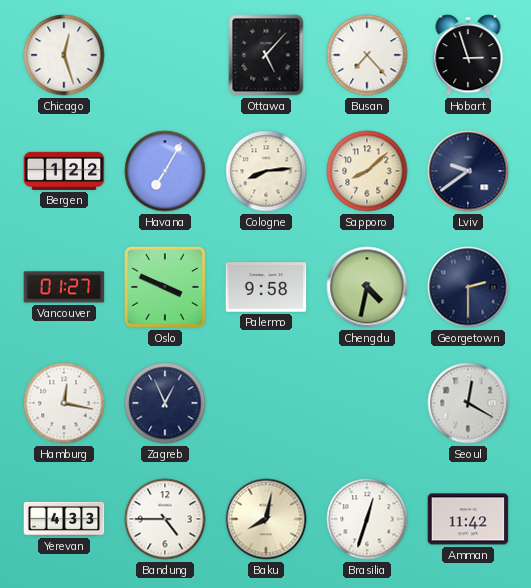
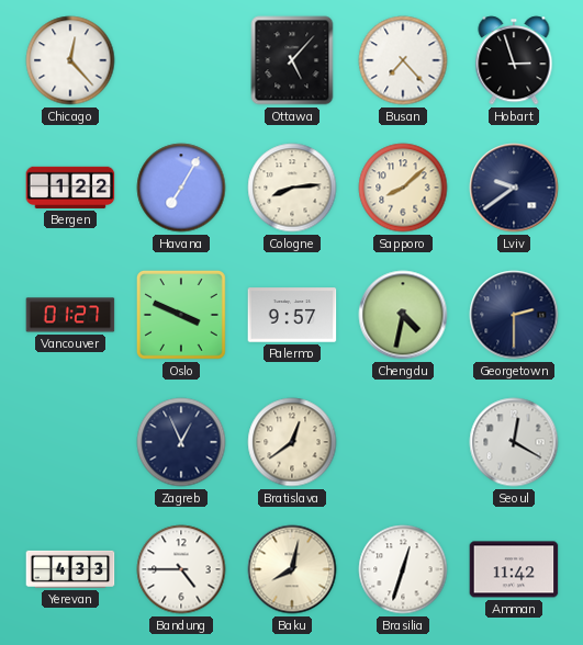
Chicago: 12:27 -> 12:23
Palermo: 9:58 -> 9:57
Hamburg: 12:17 -> none
Bratislava: none -> 12:39
